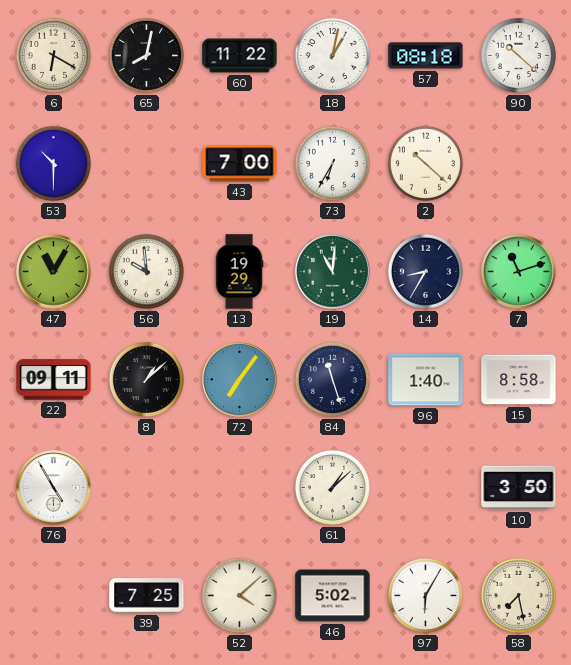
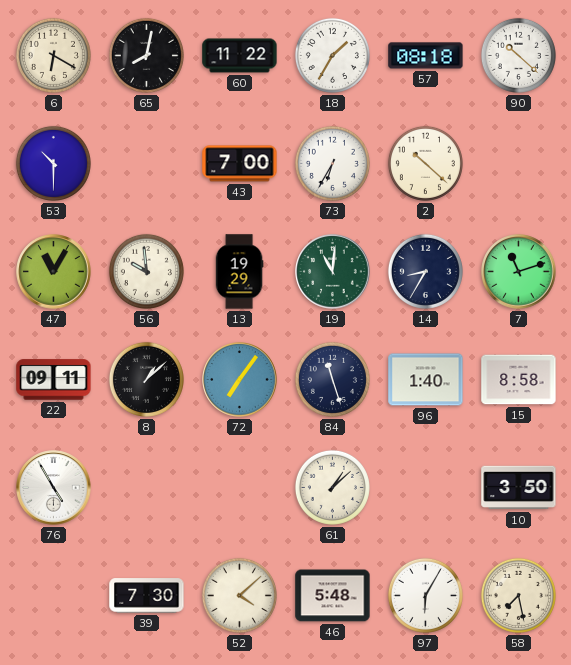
18: 1:02 -> 1:35
39: 7:25 -> 7:30
46: 5:02 -> 5:48
